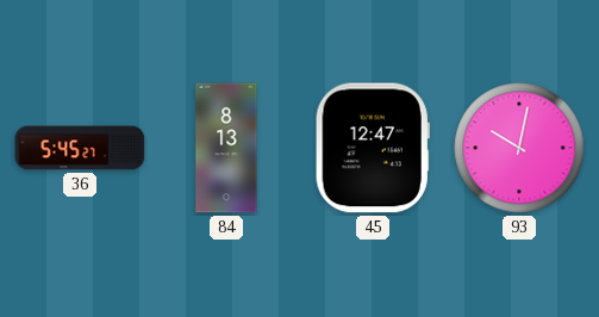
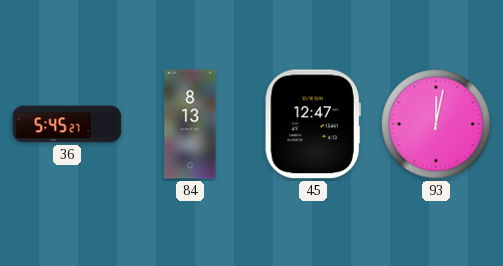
93: 10:02 -> 12:02
